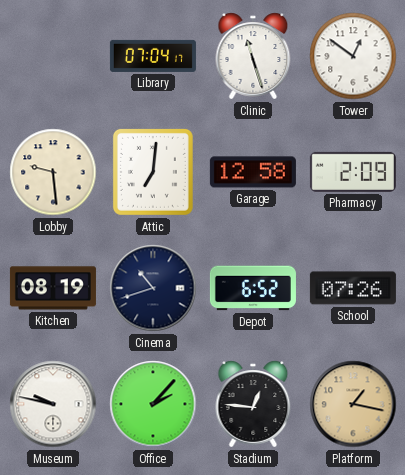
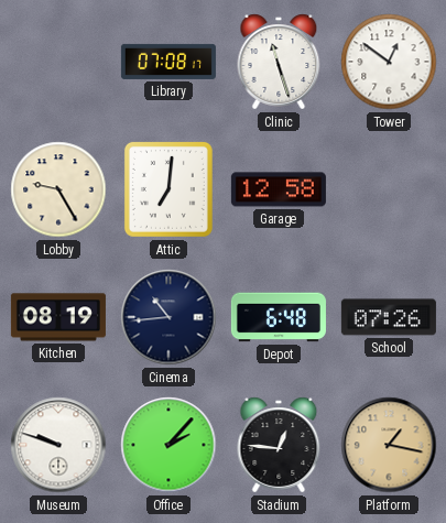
Library: 07:04 -> 07:08
Lobby: 9:29 -> 9:25
Pharmacy: 2:09 -> none
Cinema: 10:42 -> 10:44
Depot: 6:52 -> 6:48
Museum: 9:47 -> 9:48
